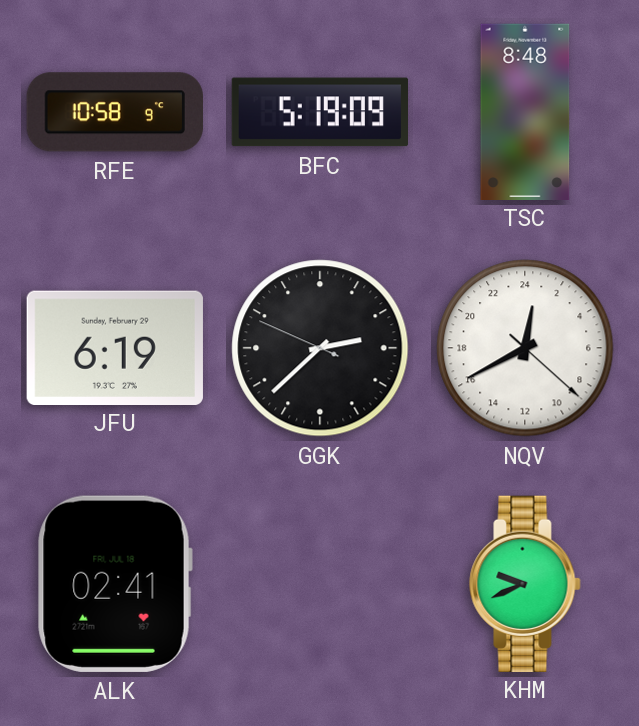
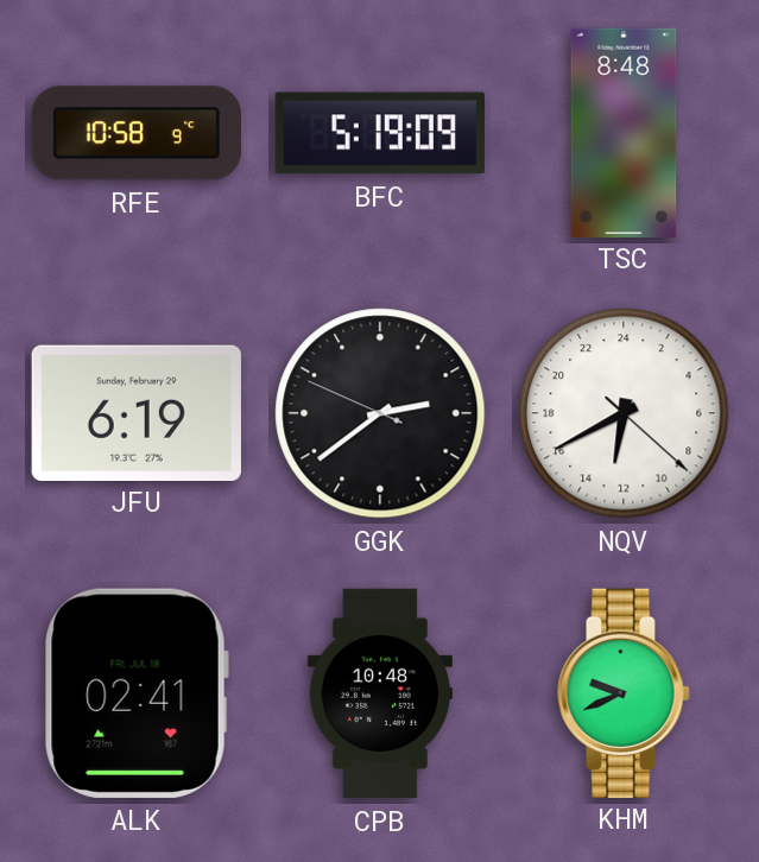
GGK: 2:37 -> 2:38
NQV: 0:40 -> 12:40
CPB: none -> 10:48
